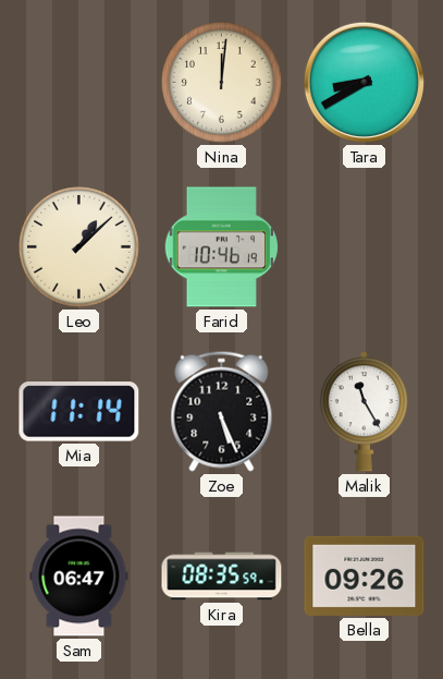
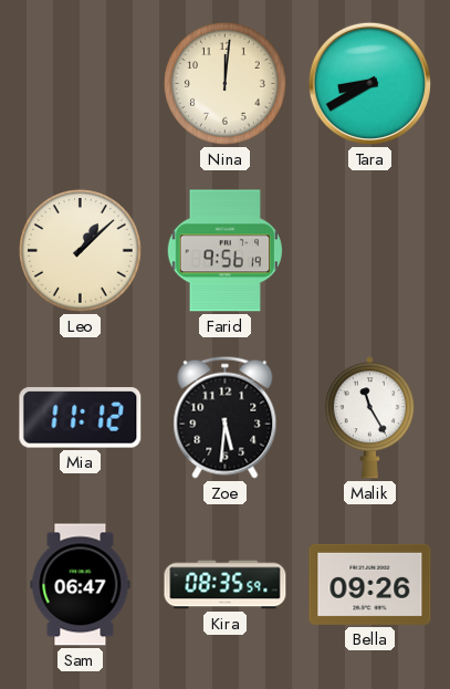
Farid: 10:46 -> 9:56
Mia: 11:14 -> 11:12
Zoe: 5:26 -> 5:31
